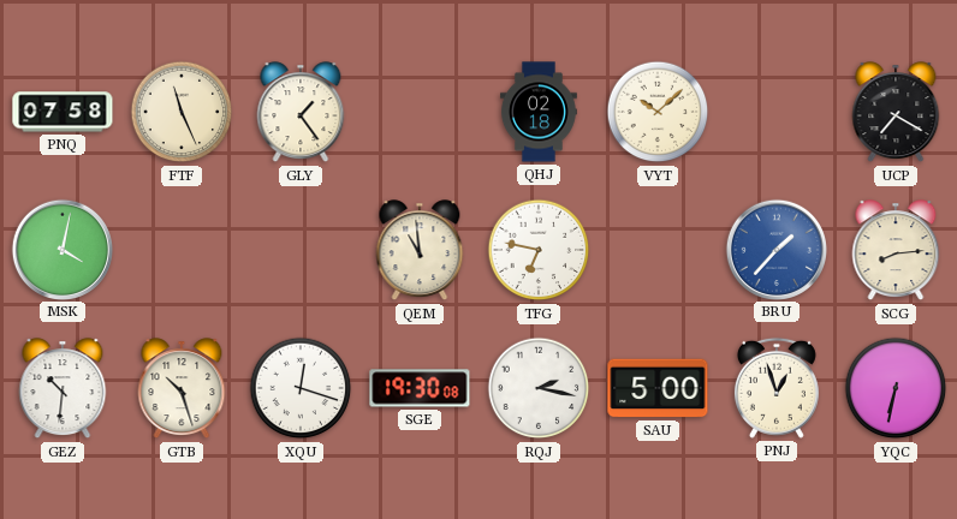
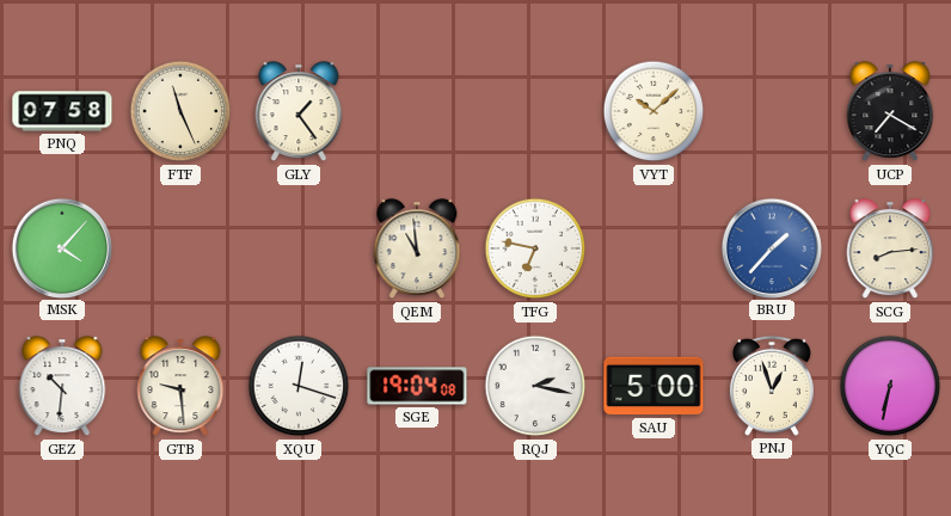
QHJ: 02:18 -> none
MSK: 4:02 -> 4:07
GTB: 10:27 -> 9:29
SGE: 19:30 -> 19:04
